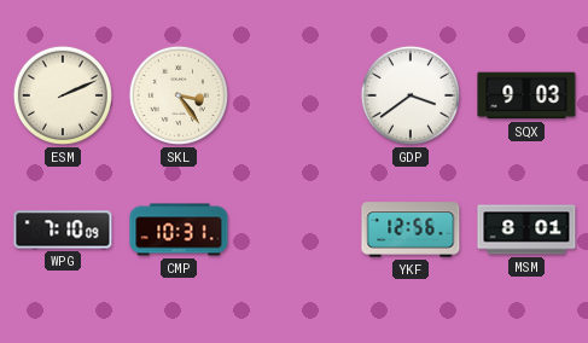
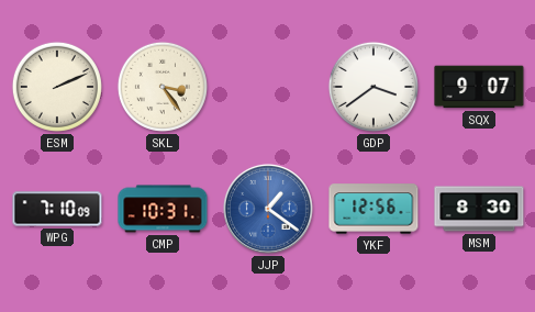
SQX: 9:03 -> 9:07
JJP: none -> 1:21
MSM: 8:01 -> 8:30
